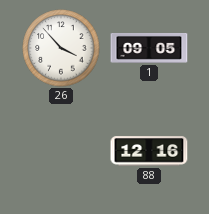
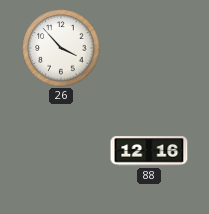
1: 09:05 -> none
